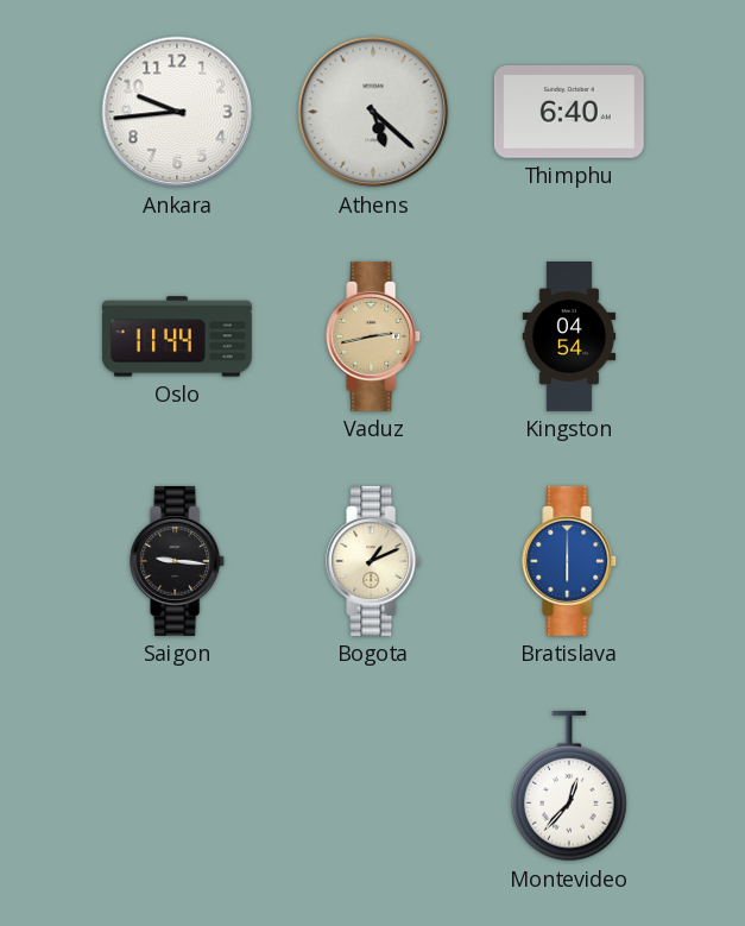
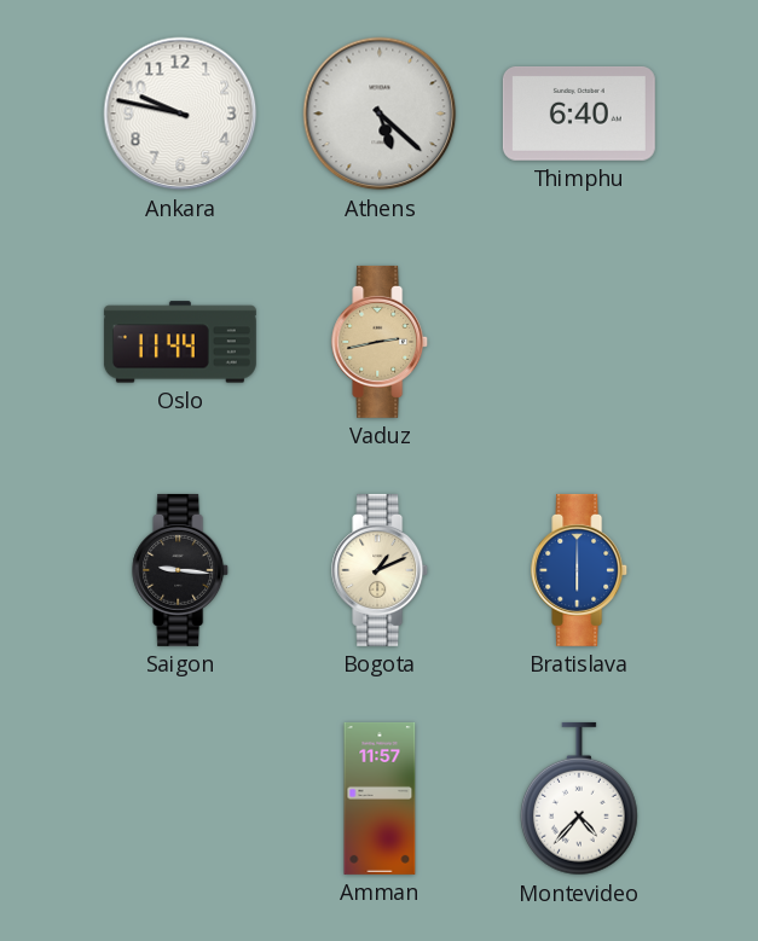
Ankara: 9:44 -> 9:47
Kingston: 04:54 -> none
Amman: none -> 11:57
Montevideo: 12:37 -> 4:37
